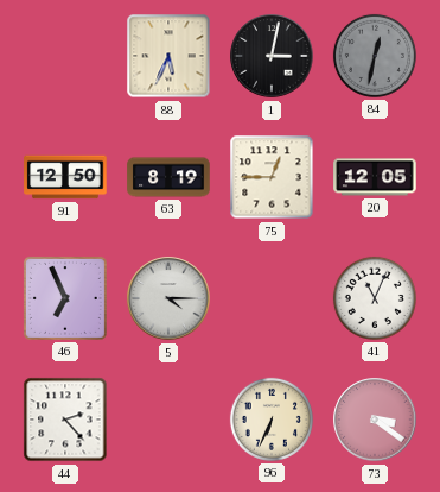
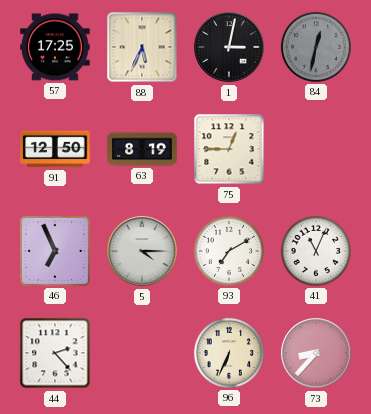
57: none -> 17:25
20: 12:05 -> none
93: none -> 7:10
73: 3:21 -> 8:37
